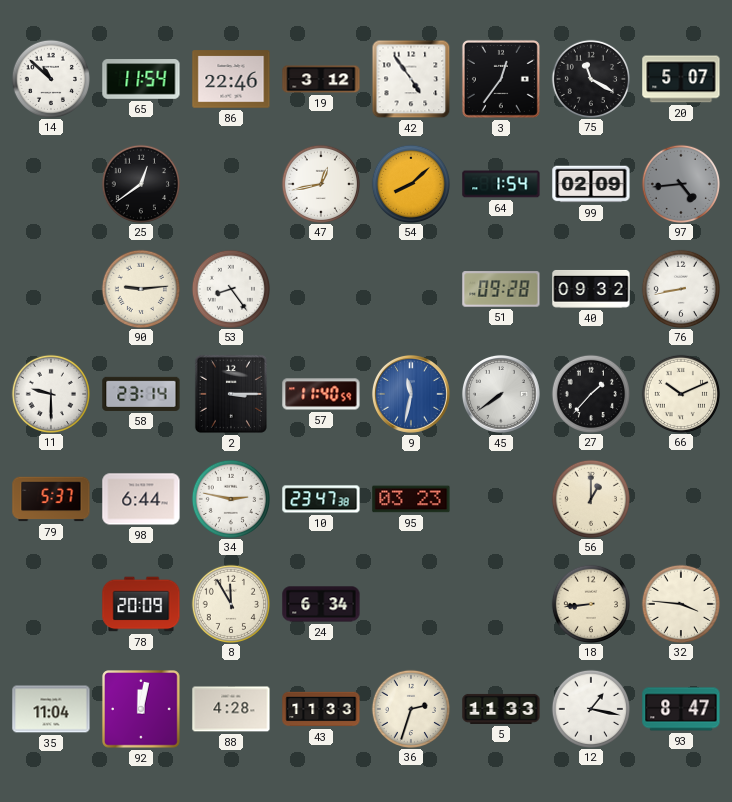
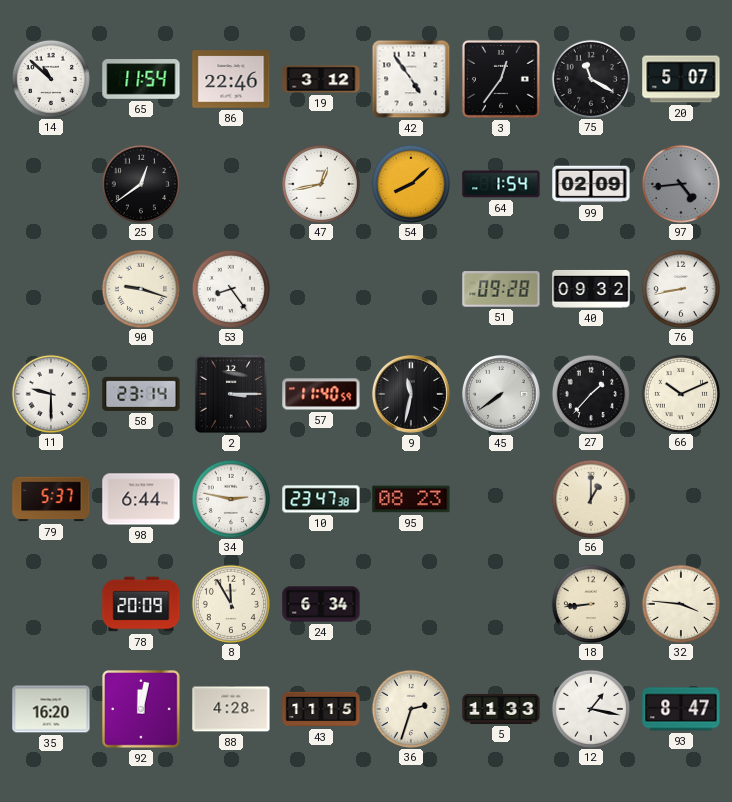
90: 9:14 -> 9:18
9 dial: blue -> black
95: 03:23 -> 08:23
35: 11:04 -> 16:20
43: 11:33 -> 11:15
